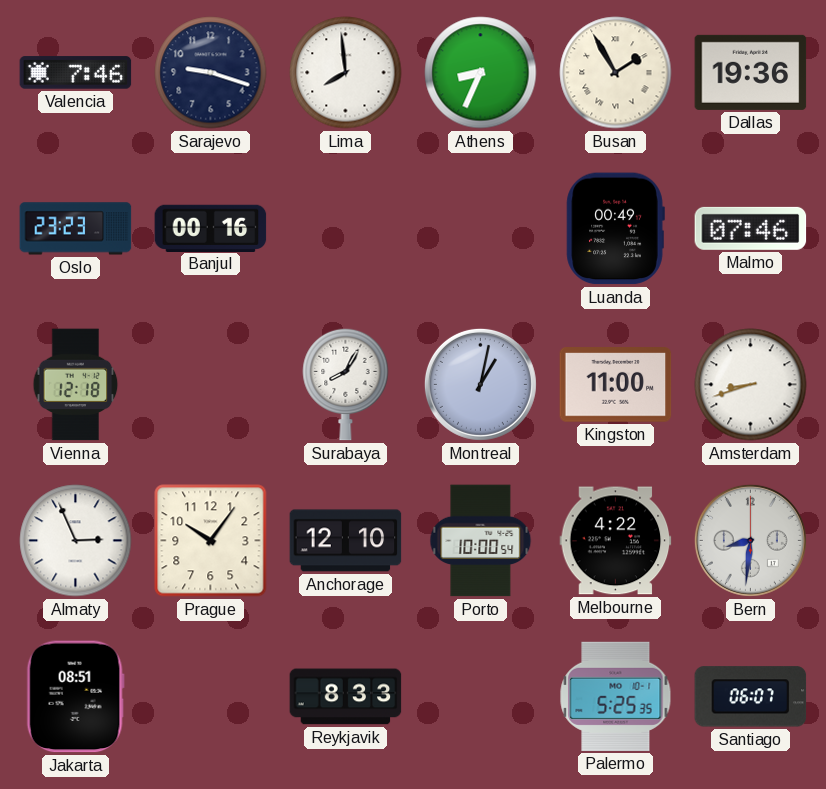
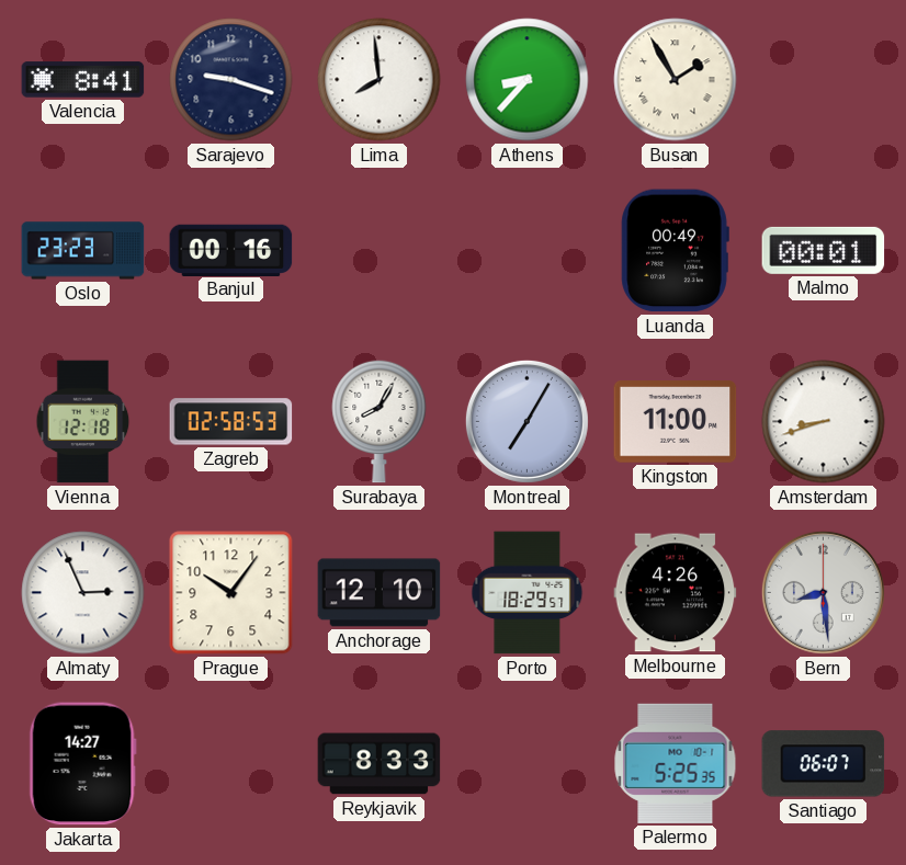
Valencia: 7:46 -> 8:41
Athens: 8:34 -> 8:37
Dallas: 19:36 -> none
Malmo: 07:46 -> 00:01
Zagreb: none -> 02:58
Montreal: 1:02 -> 7:05
Porto: 10:00 -> 18:29
Melbourne: 4:22 -> 4:26
Bern: 8:31 -> 8:29
Jakarta: 08:51 -> 14:27
